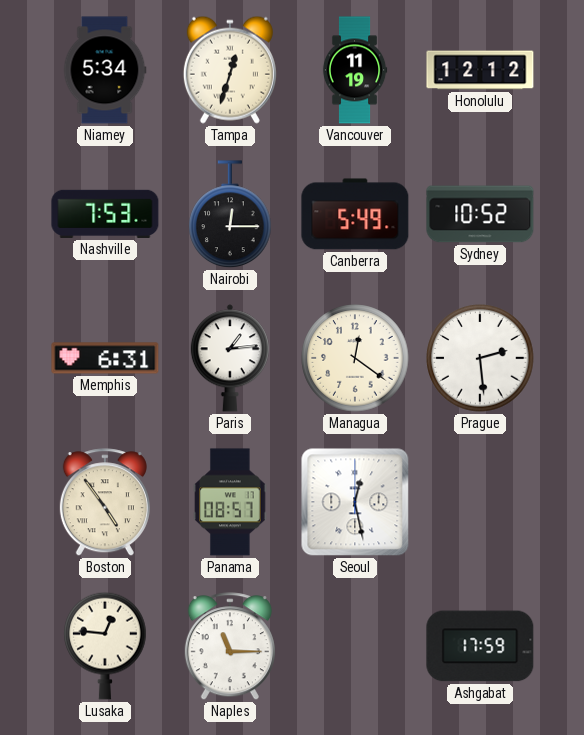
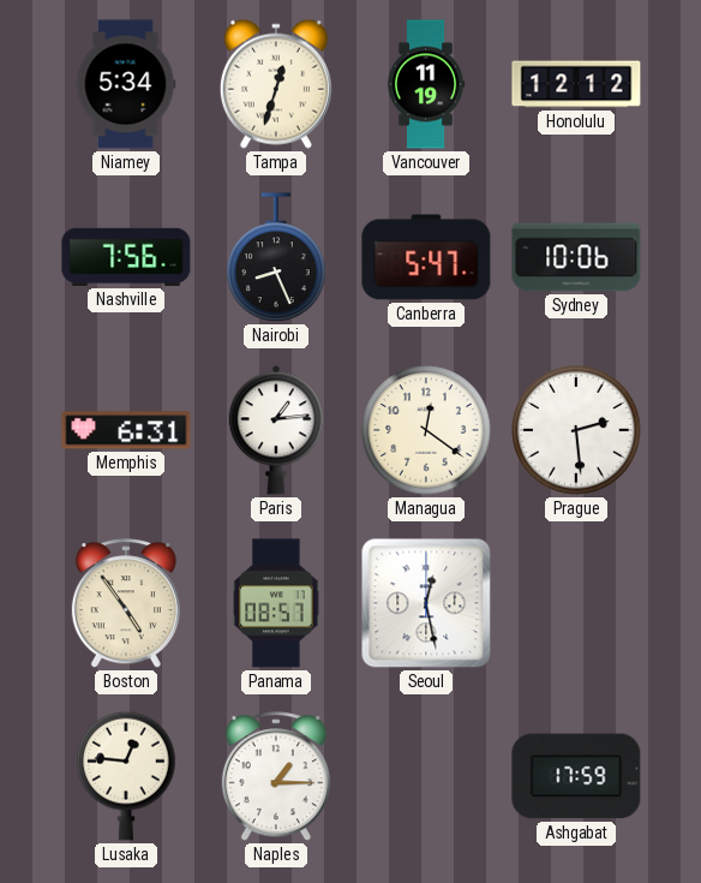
Nashville: 7:53 -> 7:56
Nairobi: 12:15 -> 8:26
Canberra: 5:49 -> 5:47
Sydney: 10:52 -> 10:06
Naples: 11:15 -> 1:15
